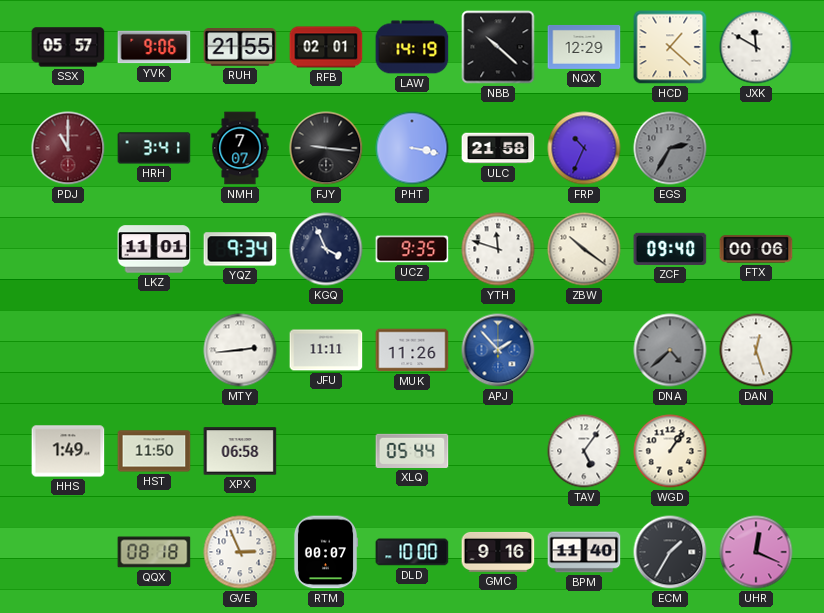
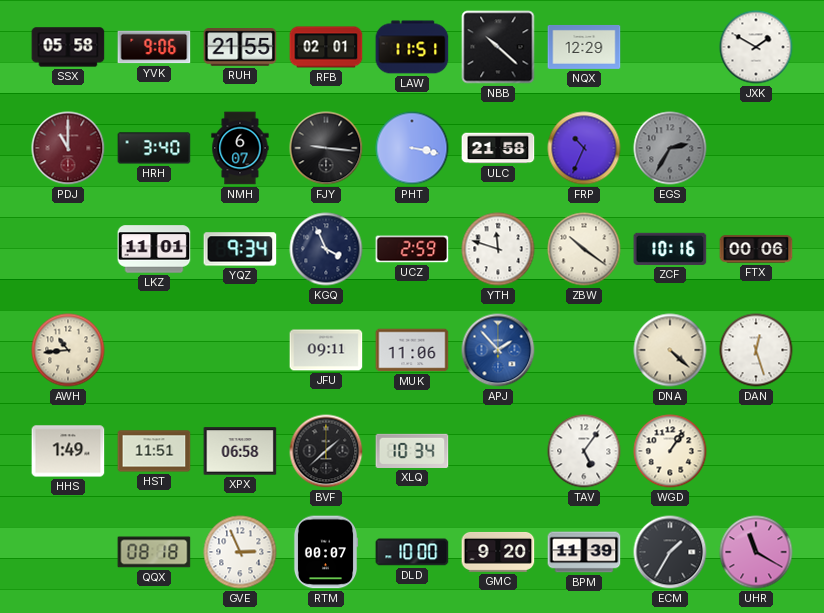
SSX: 05:57 -> 05:58
LAW: 14:19 -> 11:51
HCD: 1:22 -> none
JXK: 11:50 -> 1:50
HRH: 3:41 -> 3:40
NMH: 7:07 -> 6:07
UCZ: 9:35 -> 2:59
ZCF: 09:40 -> 10:16
AWH: none -> 10:44
MTY: 2:44 -> none
JFU: 11:11 -> 09:11
MUK: 11:26 -> 11:06
DNA: 4:38 -> 4:22
DNA dial: grey -> cream
HST: 11:50 -> 11:51
BVF: none -> 1:38
XLQ: 05:44 -> 10:34
GMC: 9:16 -> 9:20
BPM: 11:40 -> 11:39
UHR: 12:19 -> 11:20
